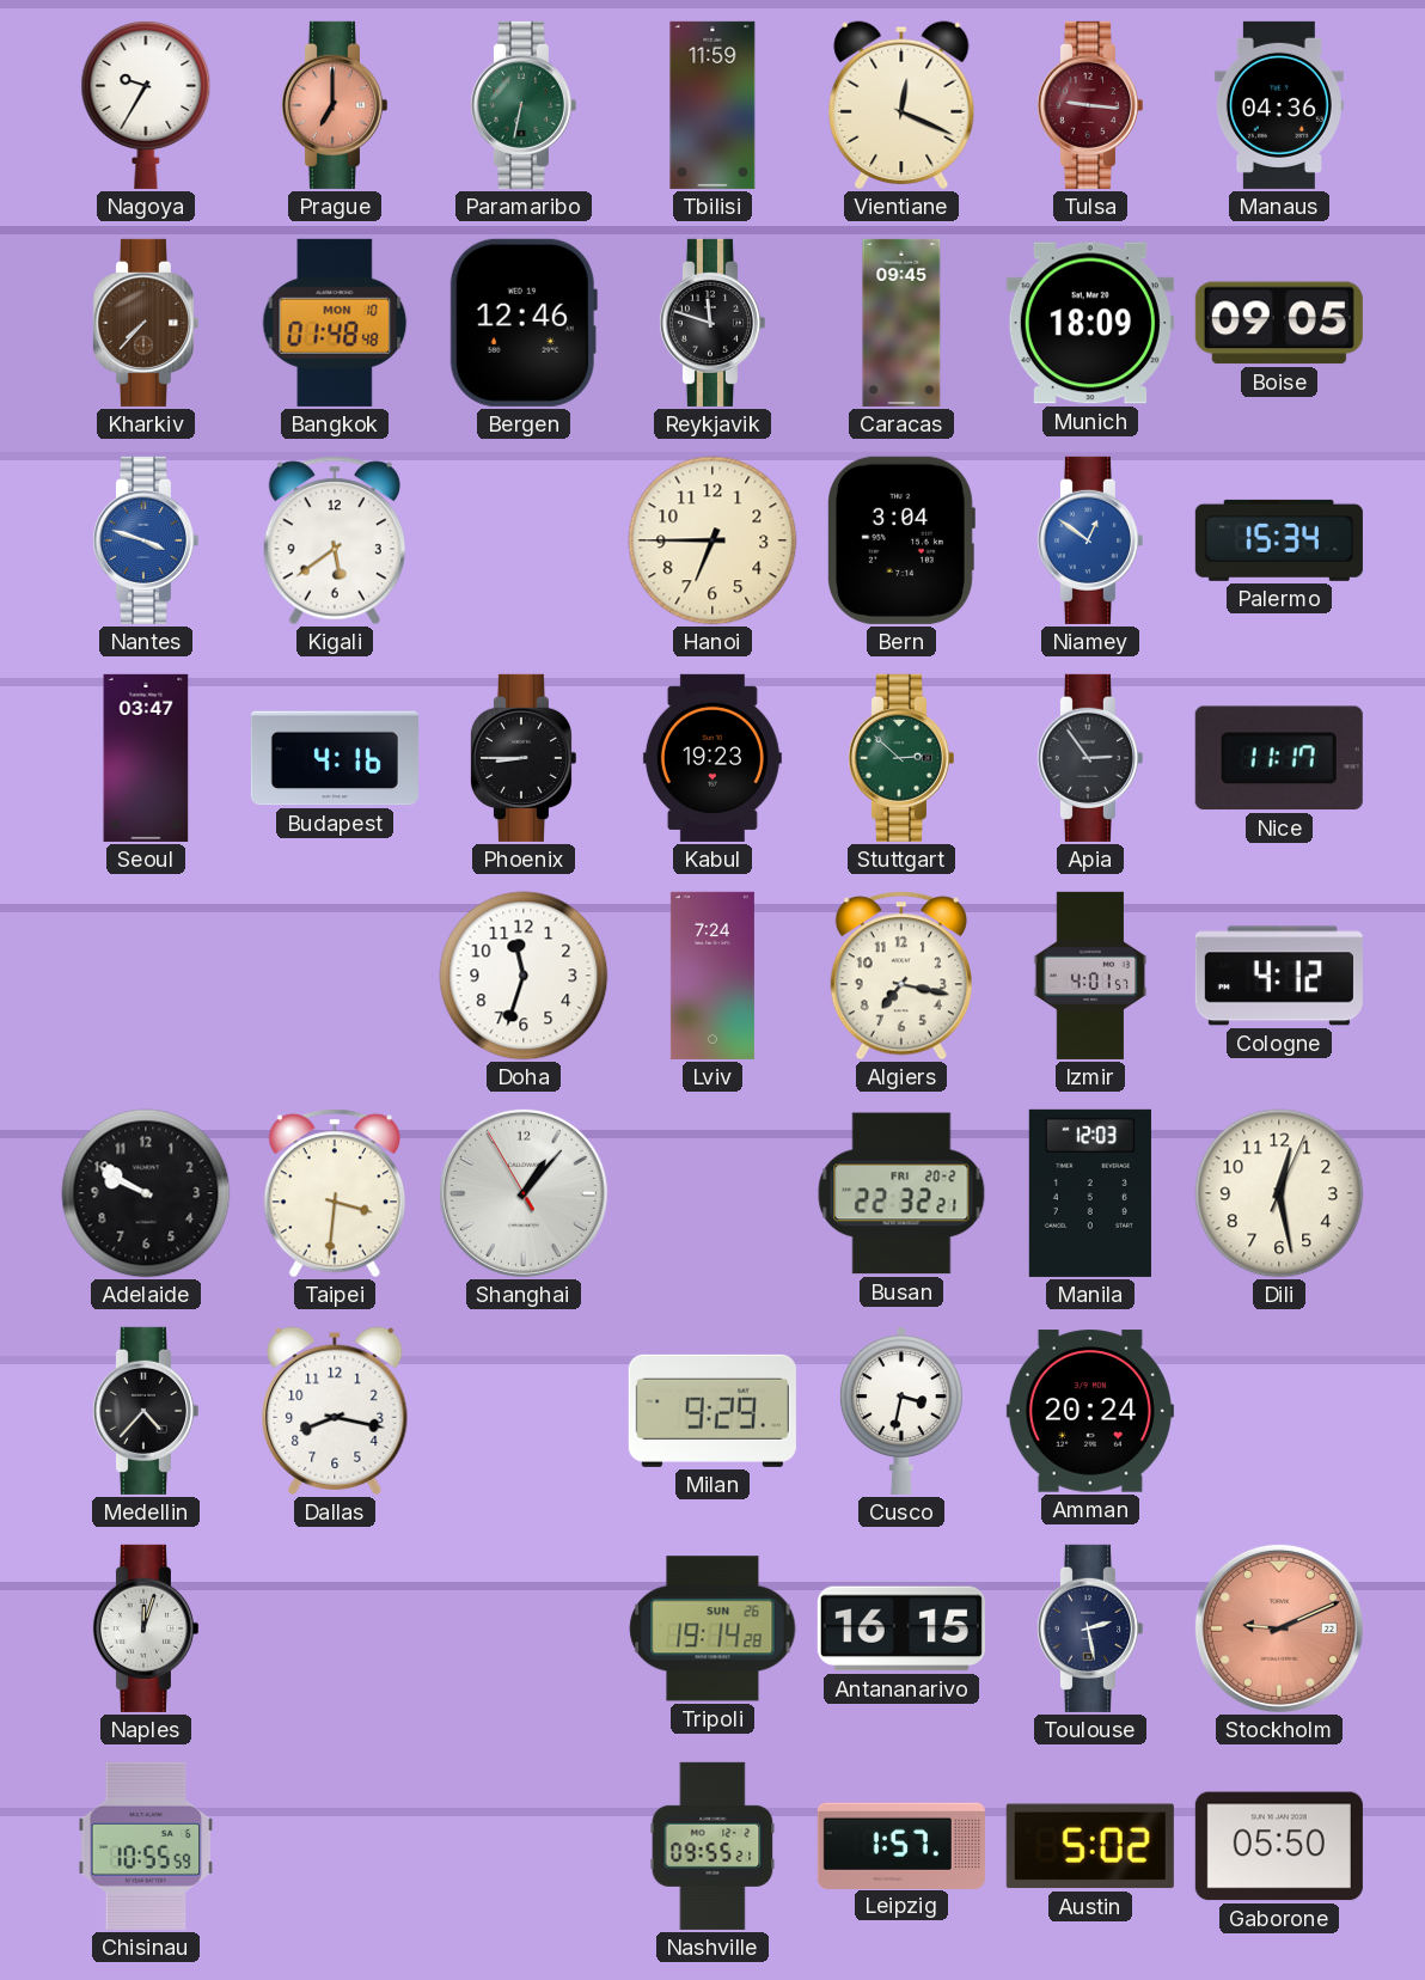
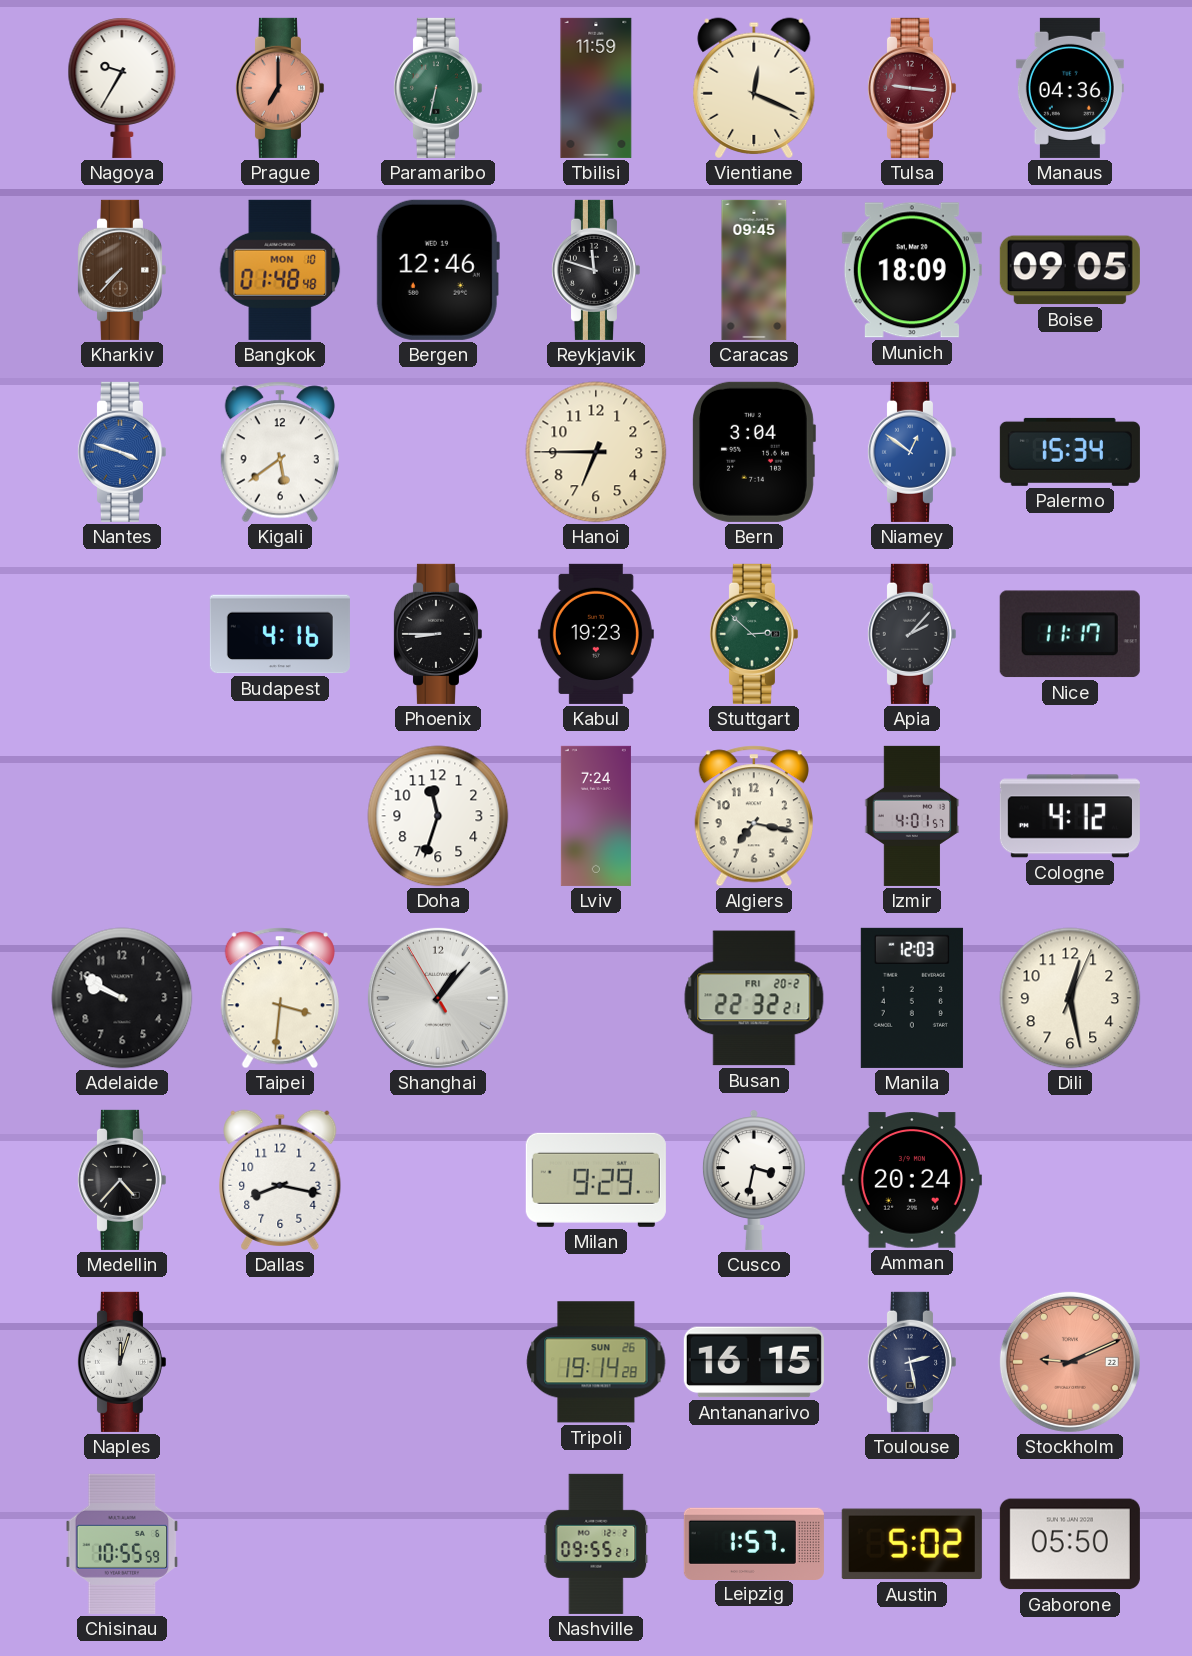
Seoul: 03:47 -> none
Apia: 2:54 -> 2:07
